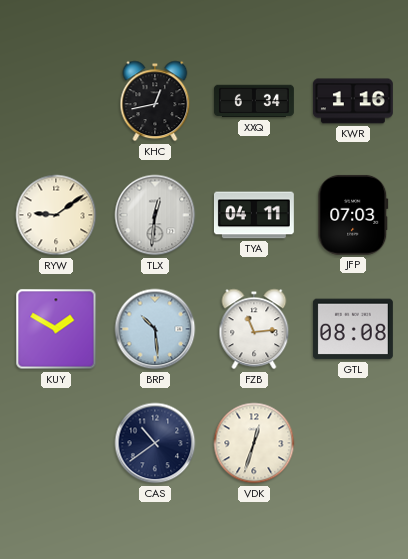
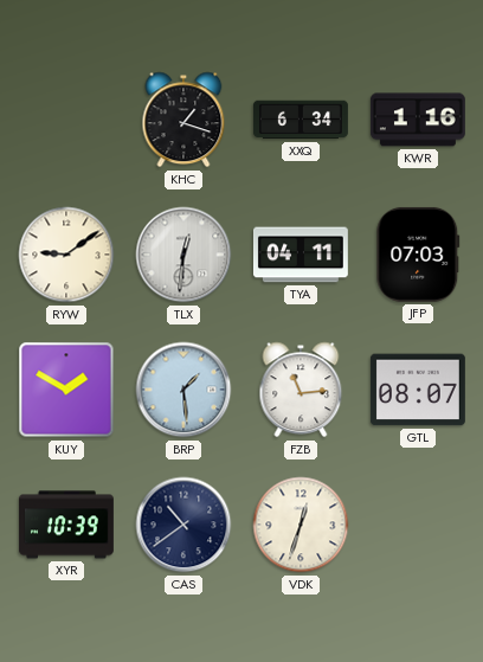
KHC: 12:43 -> 1:18
BRP: 10:29 -> 1:29
GTL: 08:08 -> 08:07
XYR: none -> 10:39
